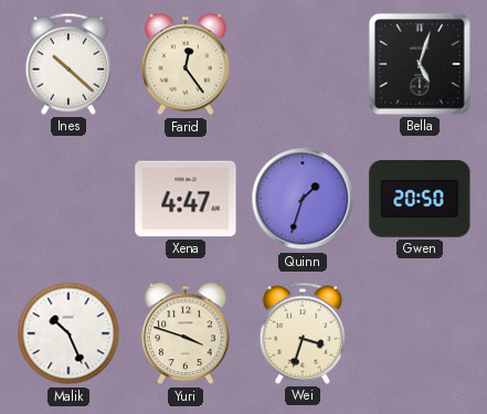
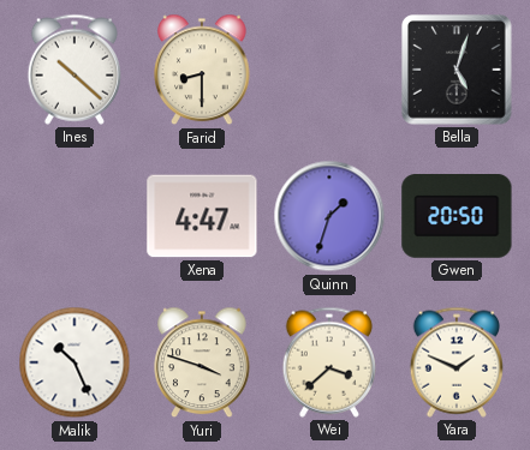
Farid: 12:24 -> 8:30
Wei: 3:33 -> 3:38
Yara: none -> 1:49
